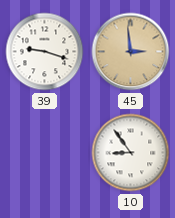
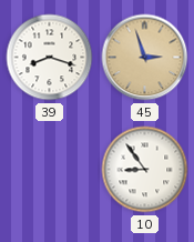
39: 9:18 -> 8:18
45: 2:59 -> 2:57
